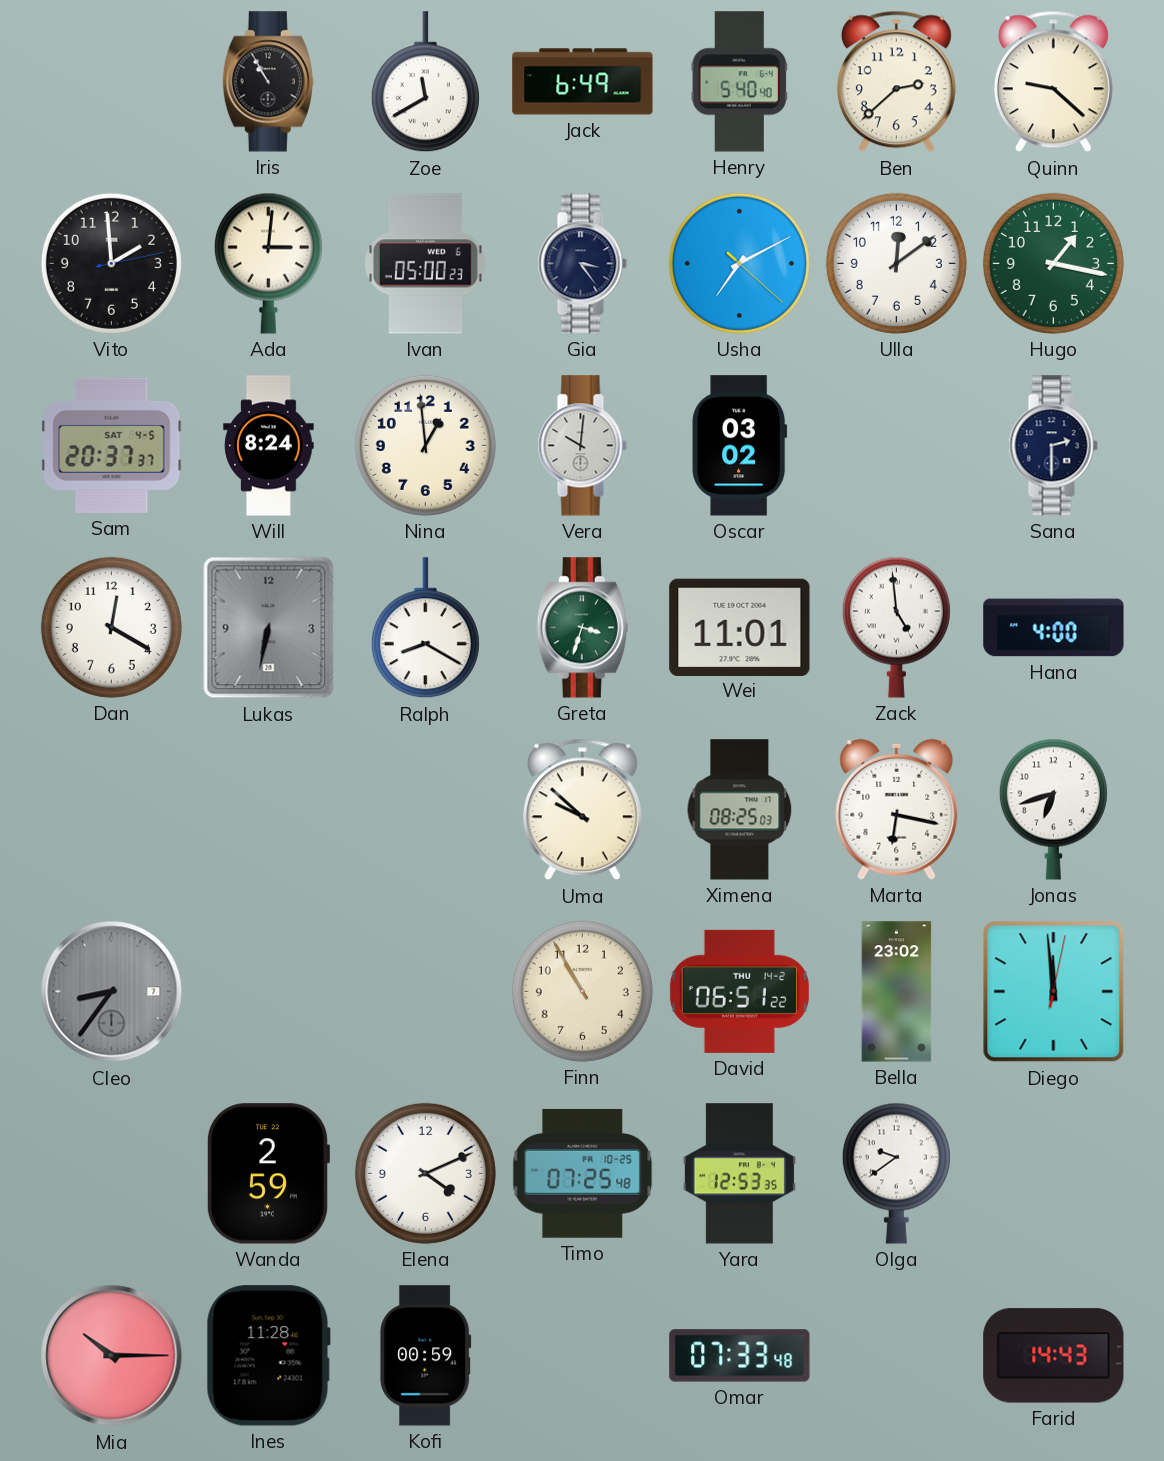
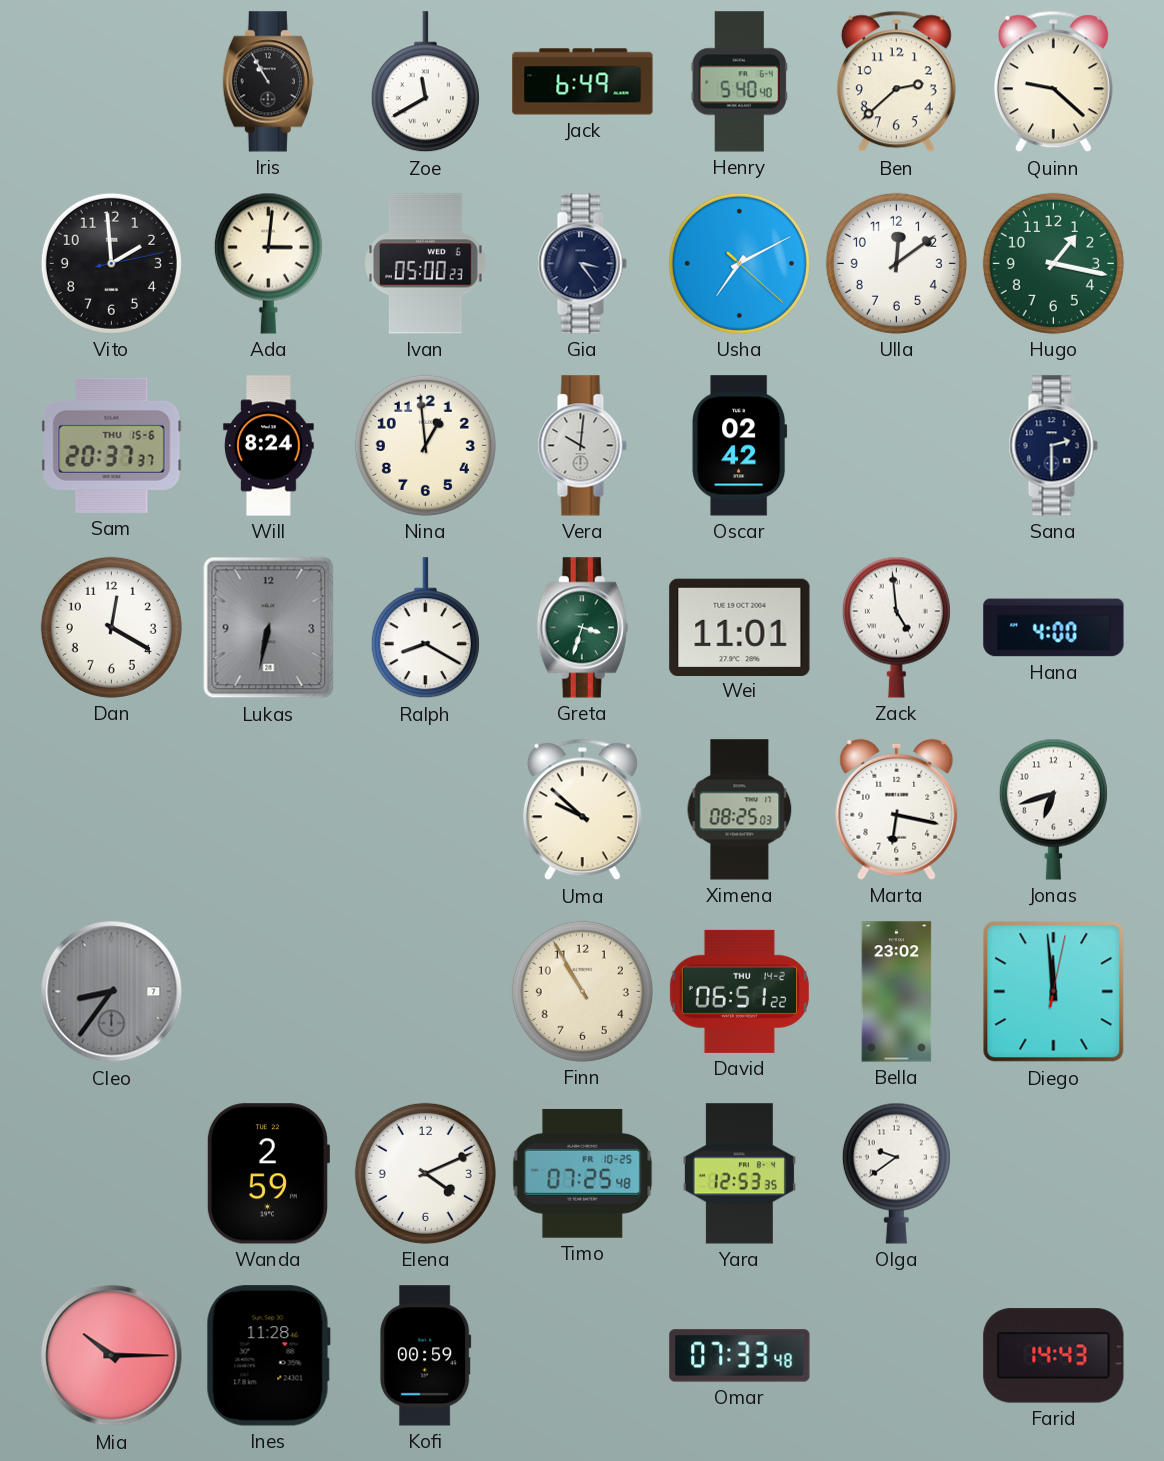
Sam date: SAT 4-5 -> THU 15-6
Oscar: 03:02 -> 02:42
